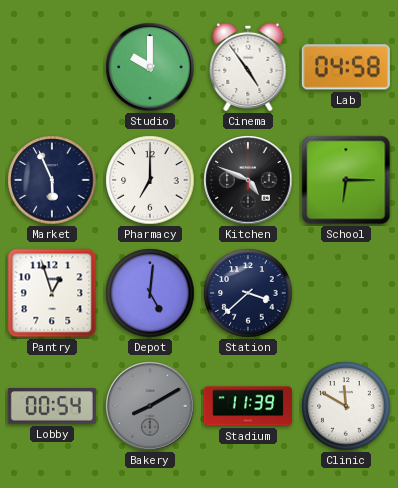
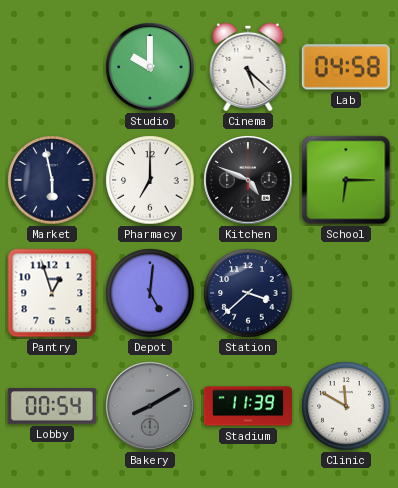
Cinema: 4:54 -> 5:22
Market: 5:56 -> 5:58
